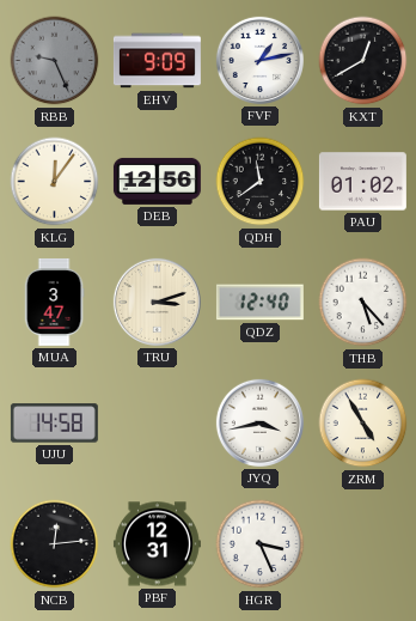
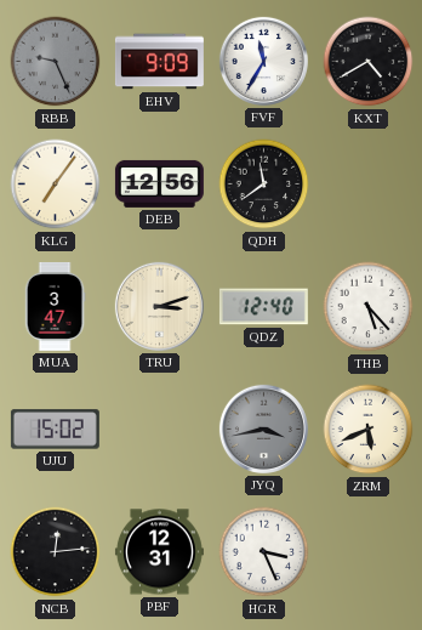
FVF: 1:13 -> 11:35
KXT: 12:40 -> 4:40
KLG: 12:06 -> 7:06
PAU: 01:02 -> none
UJU: 14:58 -> 15:02
JYQ dial: white -> grey
ZRM: 4:55 -> 5:41
